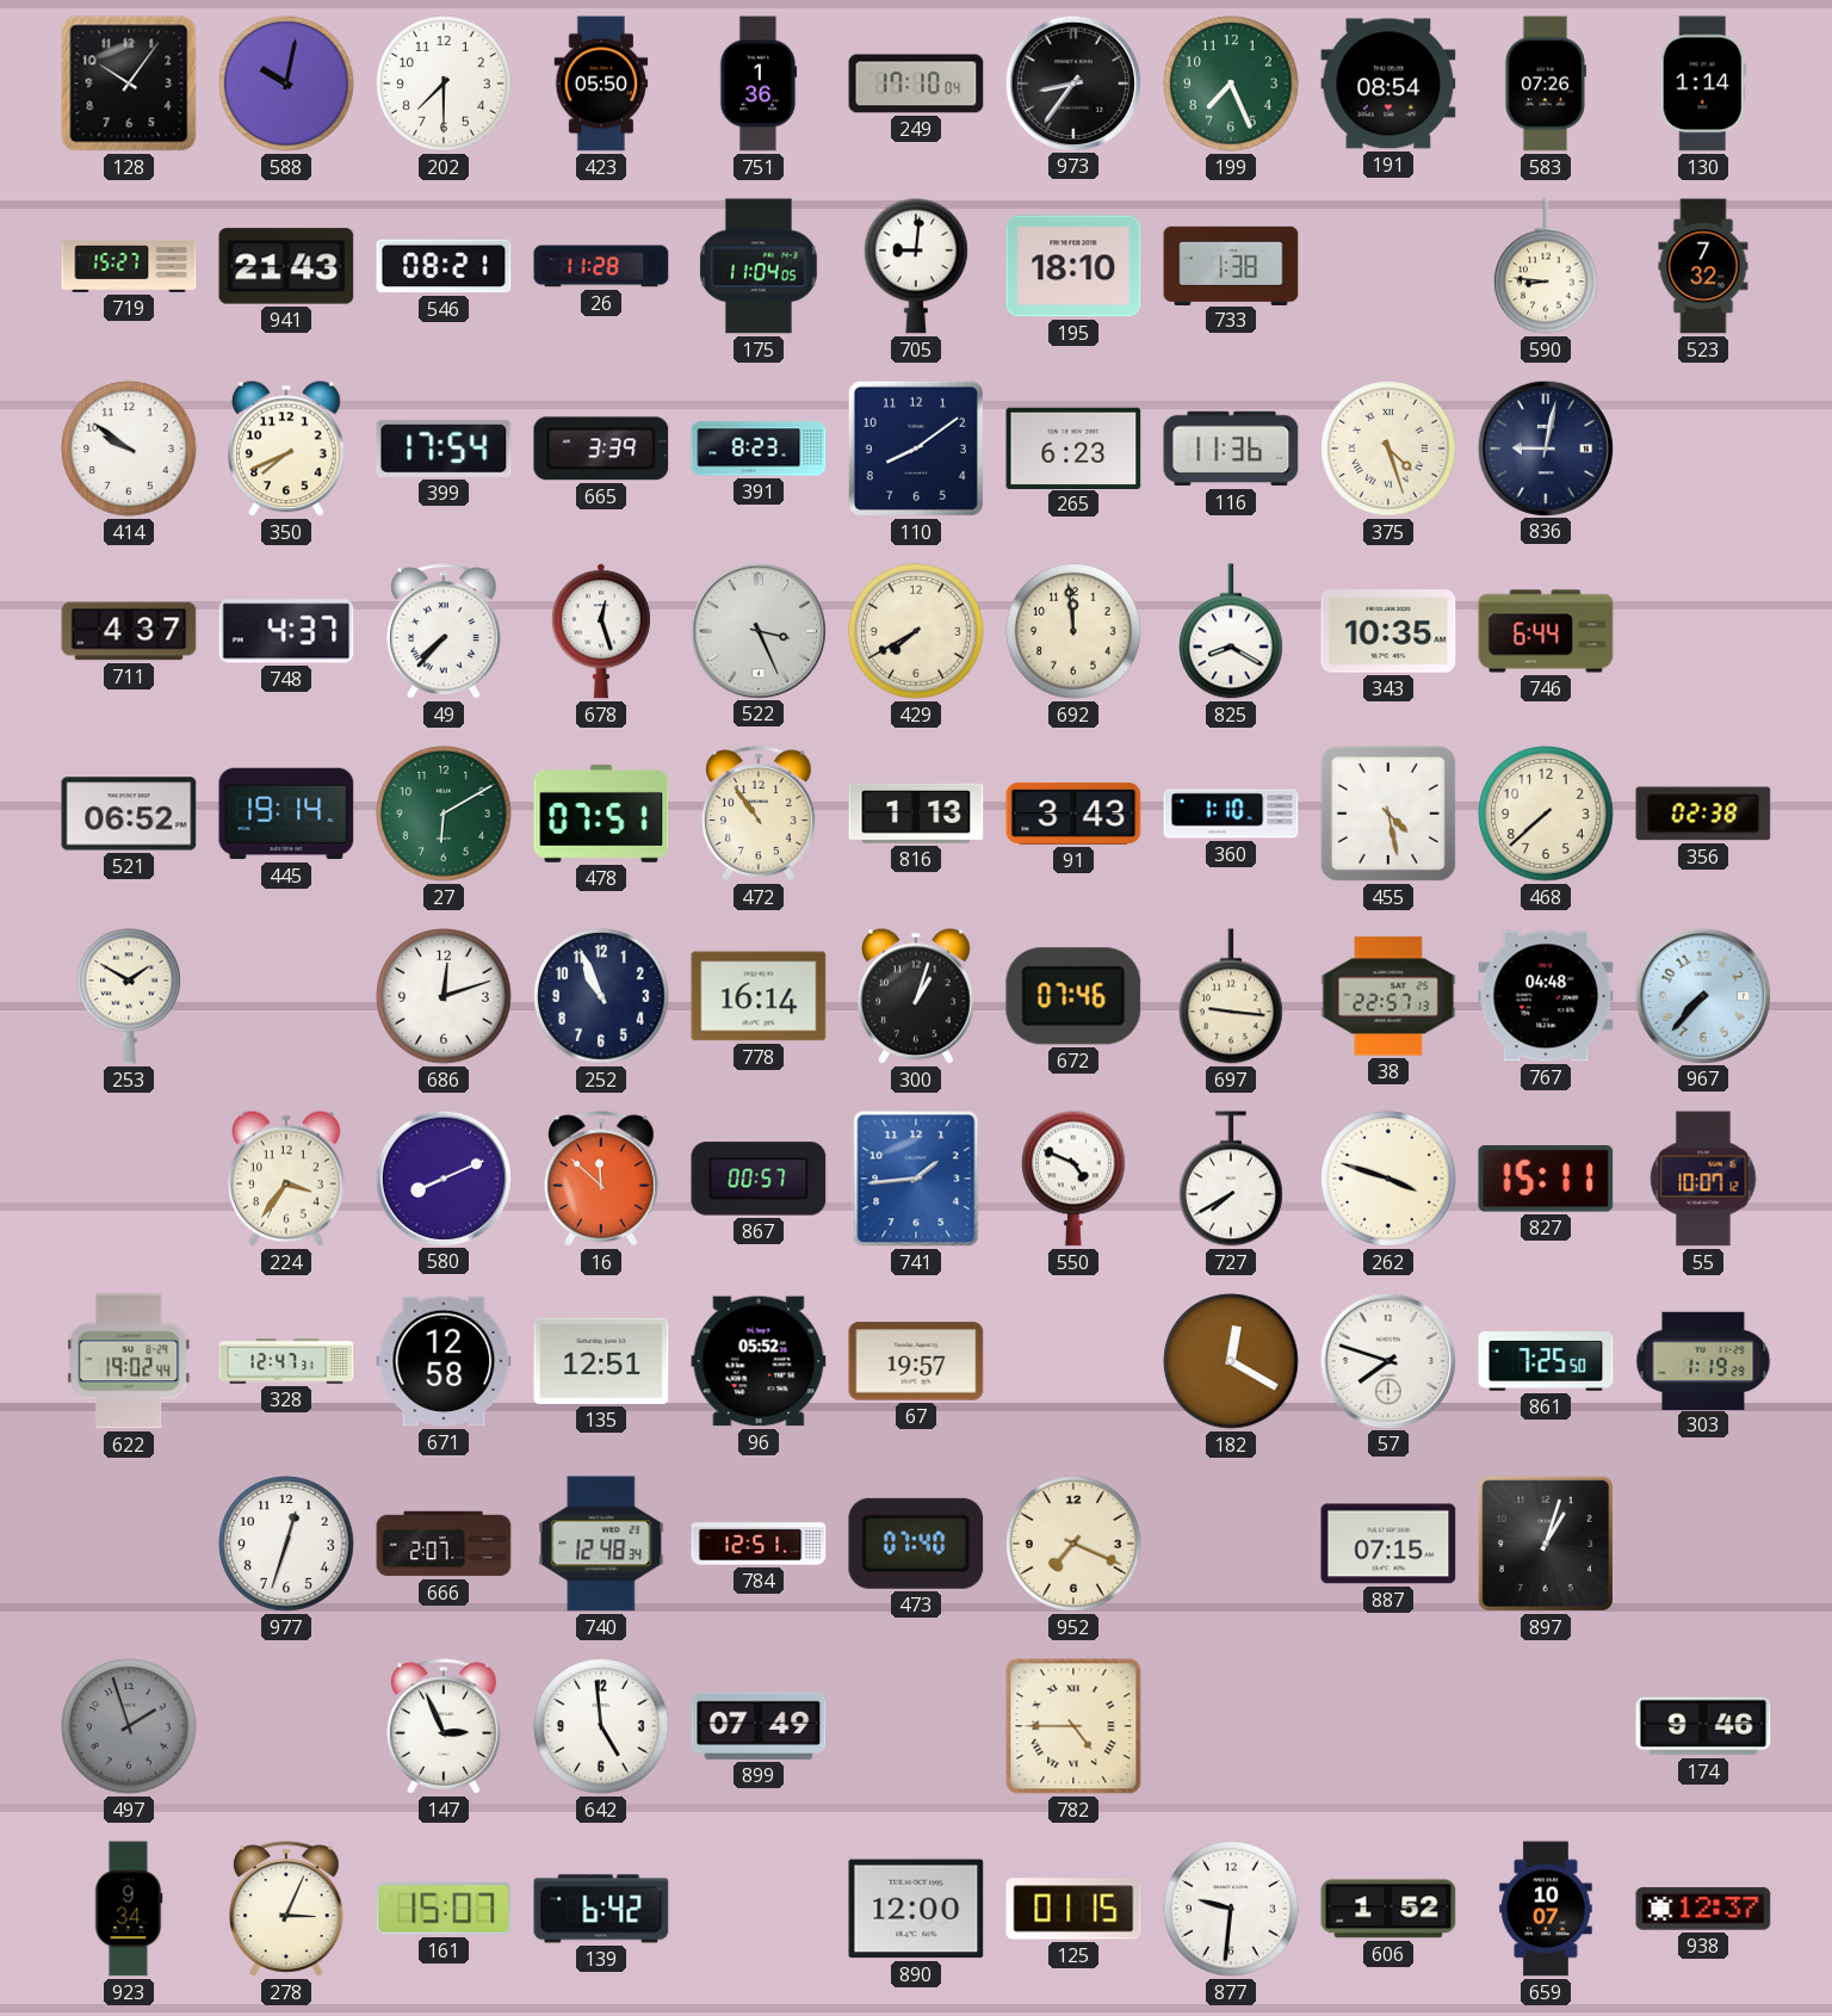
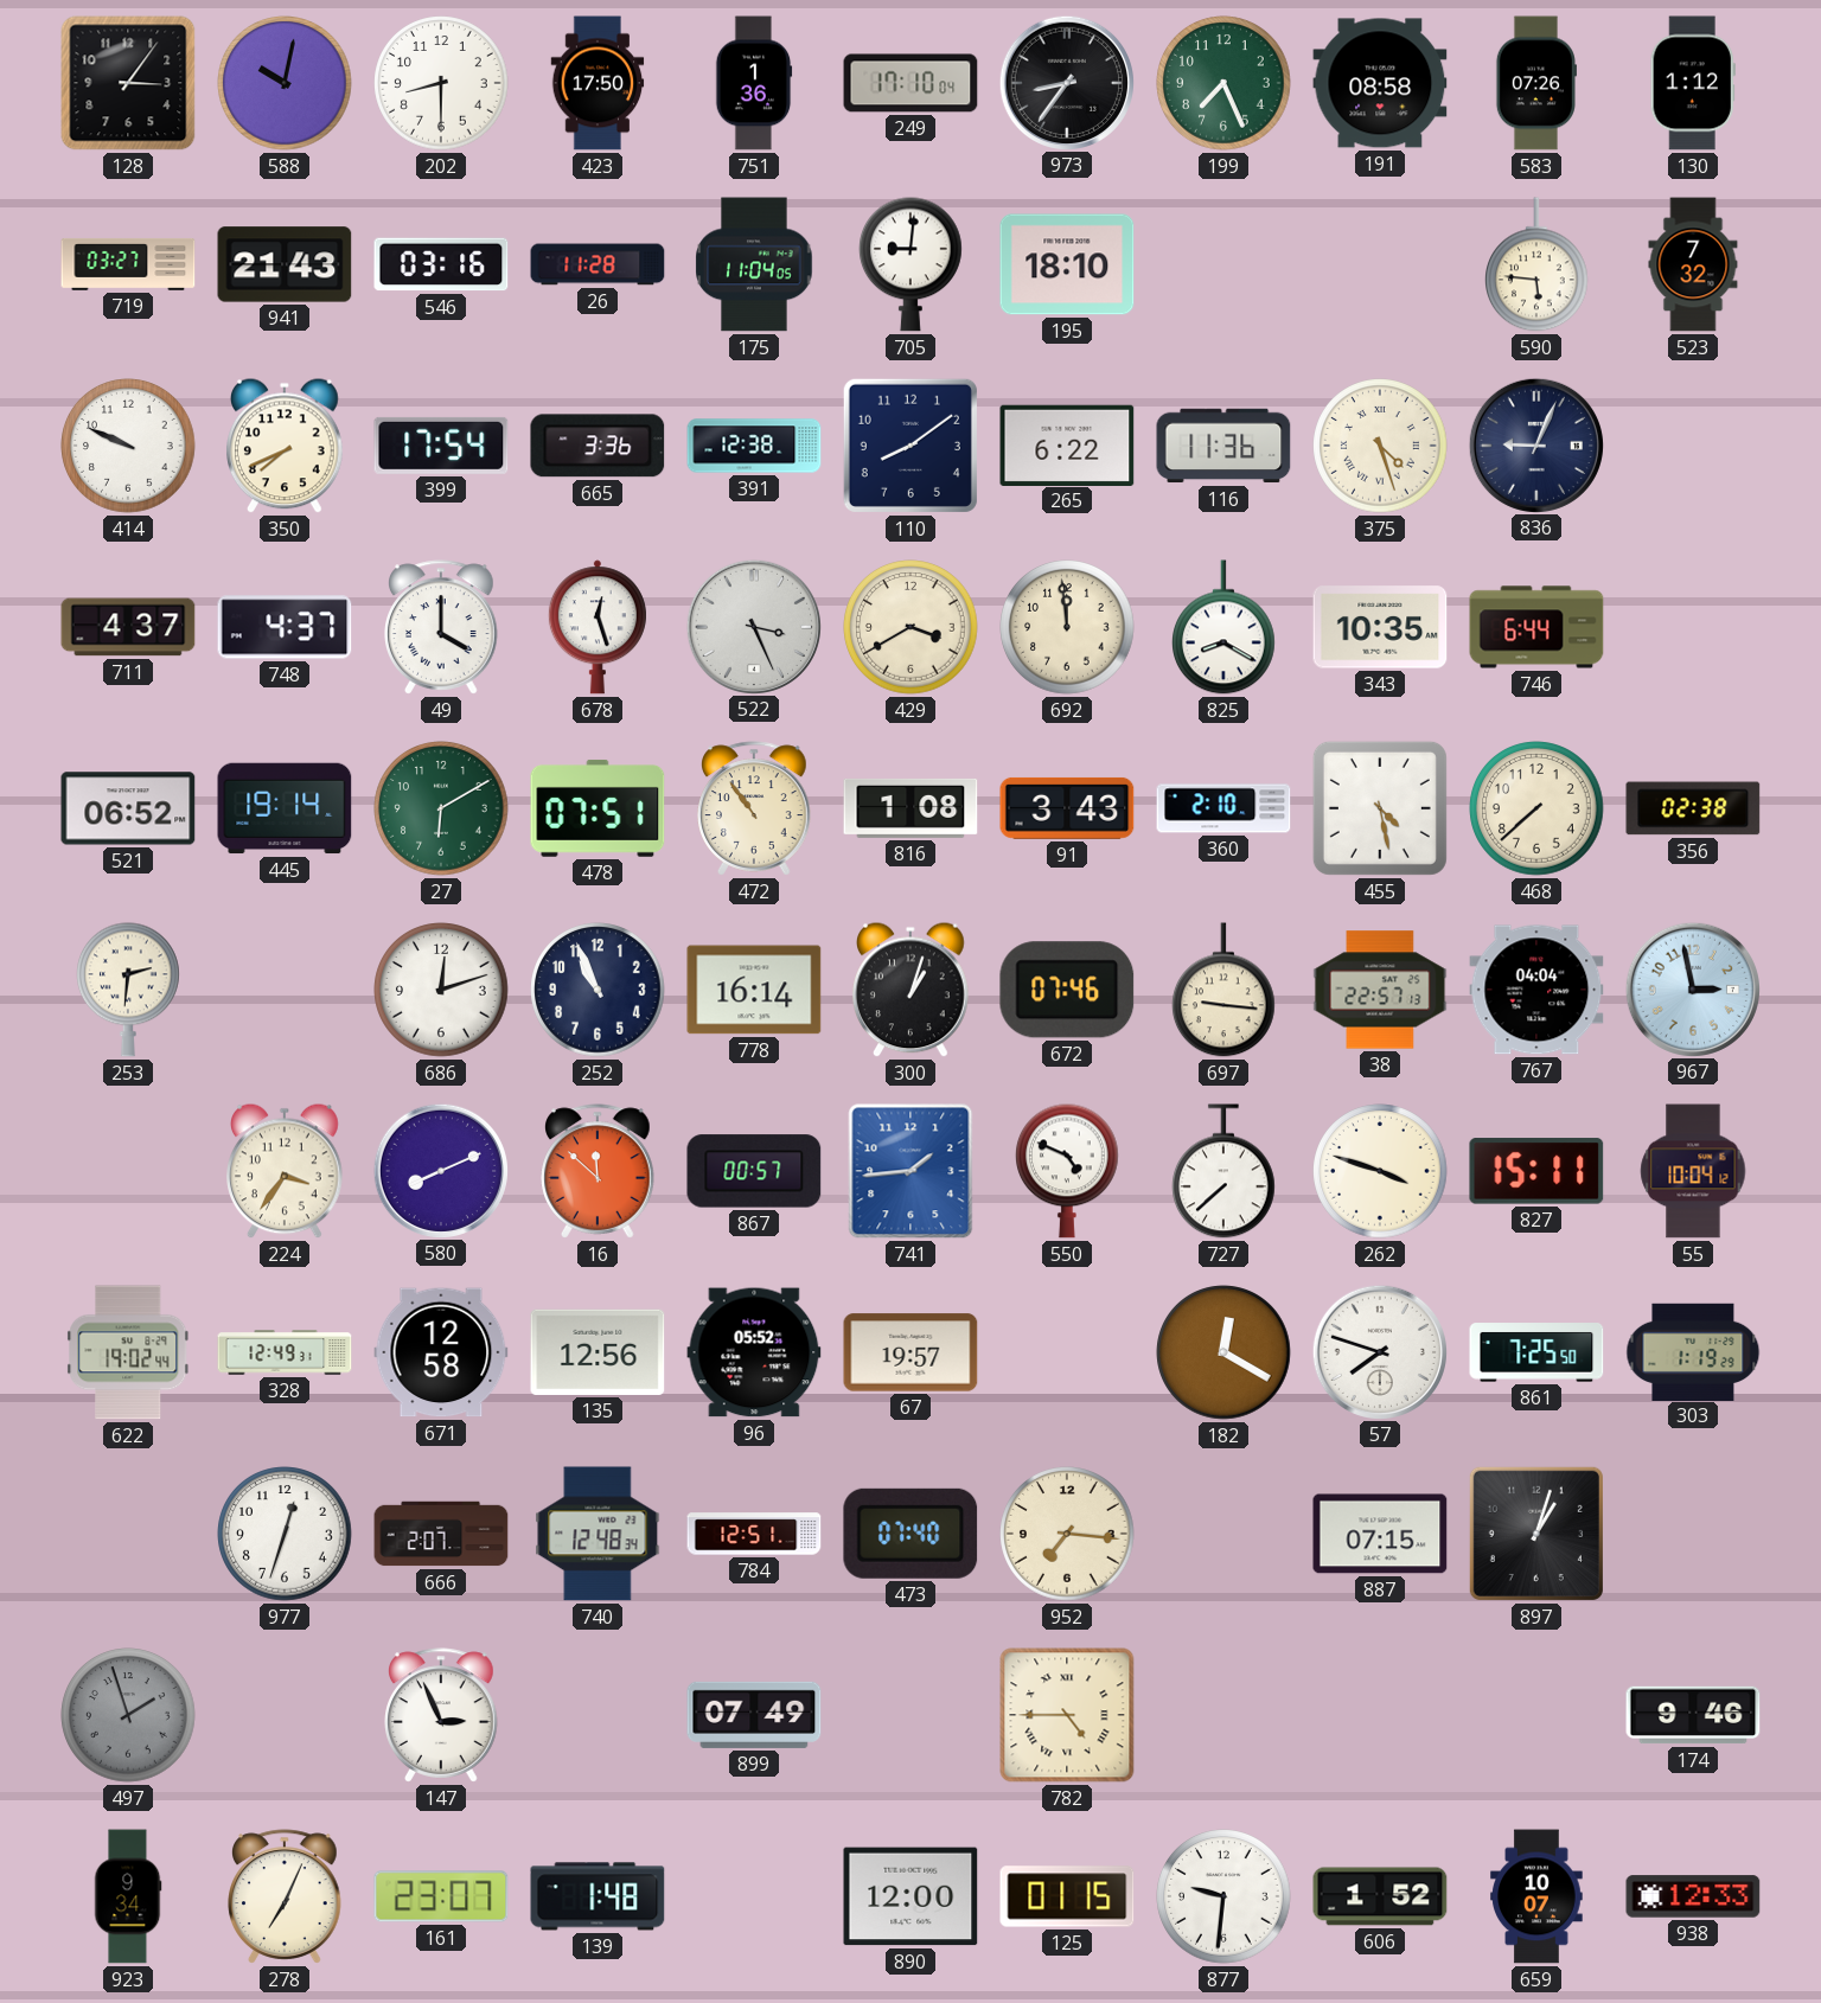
128: 10:06 -> 3:06
202: 7:30 -> 8:30
423: 05:50 -> 17:50
191: 08:54 -> 08:58
130: 1:14 -> 1:12
719: 15:27 -> 03:27
546: 08:21 -> 03:16
733: 1:38 -> none
590: 8:46 -> 5:46
414: 9:51 -> 9:49
665: 3:39 -> 3:36
391: 8:23 -> 12:38
265: 6:23 -> 6:22
836: 9:02 -> 9:04
49: 7:37 -> 4:00
429: 7:40 -> 3:40
816: 1:13 -> 1:08
360: 1:10 -> 2:10
253: 1:50 -> 2:31
767: 04:48 -> 04:04
967: 7:37 -> 2:58
727: 7:40 -> 7:38
55: 10:07 -> 10:04
328: 12:47 -> 12:49
135: 12:51 -> 12:56
952: 7:19 -> 7:16
642: 4:59 -> none
278: 3:04 -> 7:04
161: 15:07 -> 23:07
139: 6:42 -> 1:48
938: 12:37 -> 12:33
